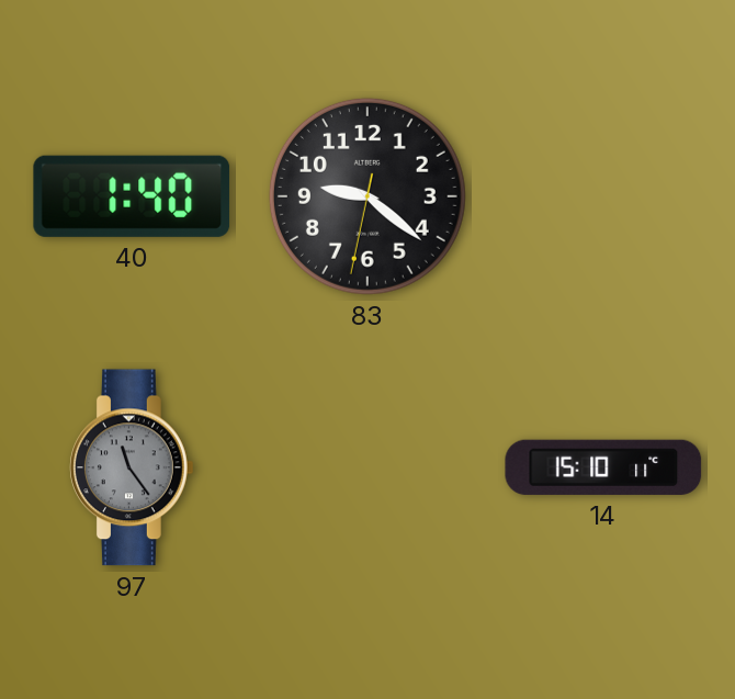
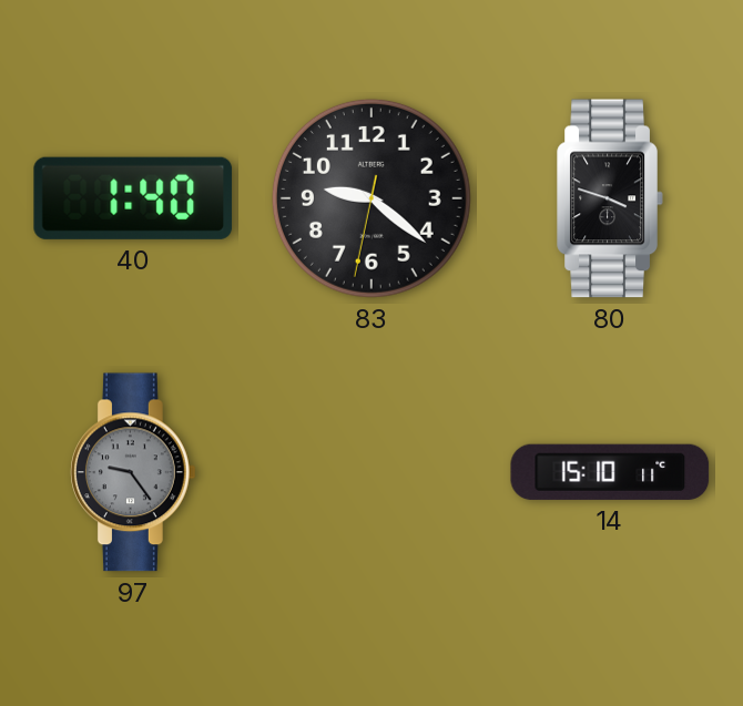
80: none -> 3:48
97: 11:24 -> 9:24
